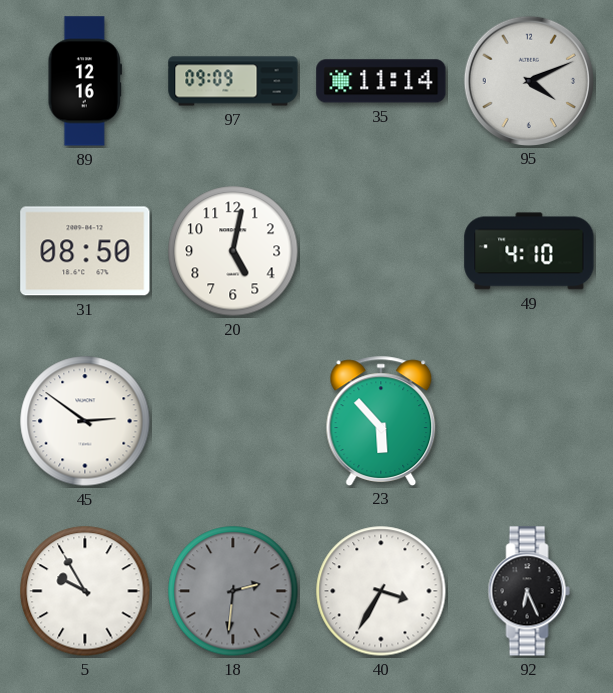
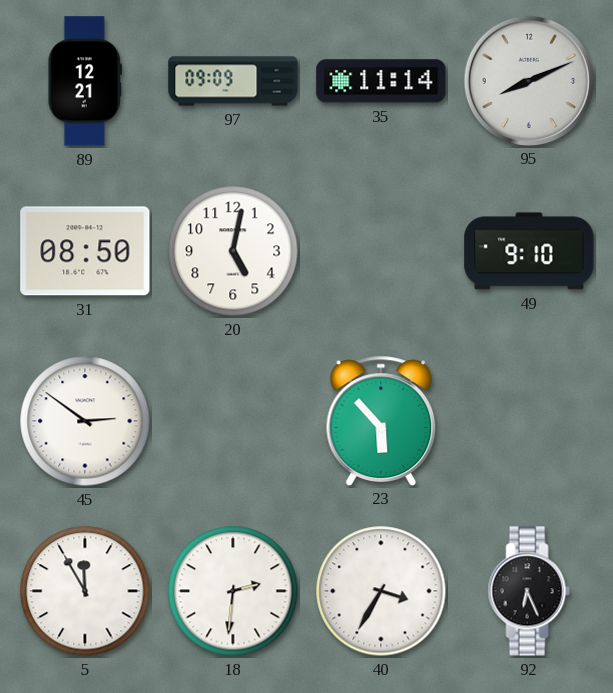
89: 12:16 -> 12:21
95: 4:11 -> 8:11
49: 4:10 -> 9:10
5: 9:55 -> 11:55
18 dial: grey -> white
